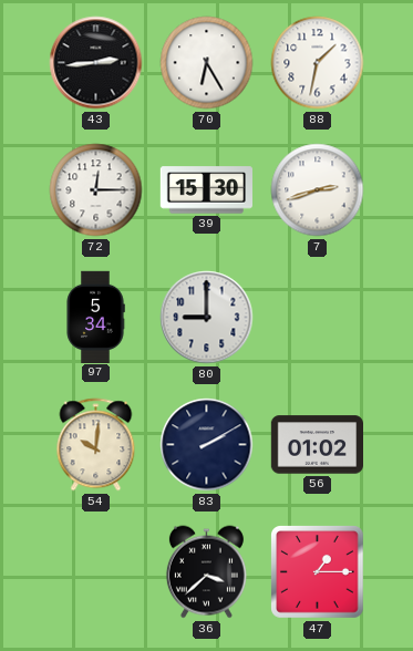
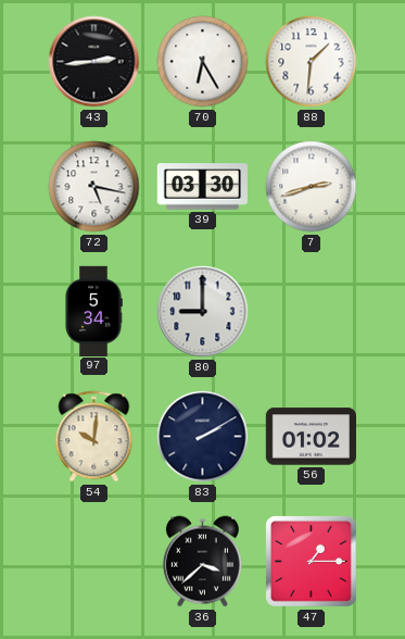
88: 1:32 -> 1:31
72: 12:15 -> 5:17
39: 15:30 -> 03:30
